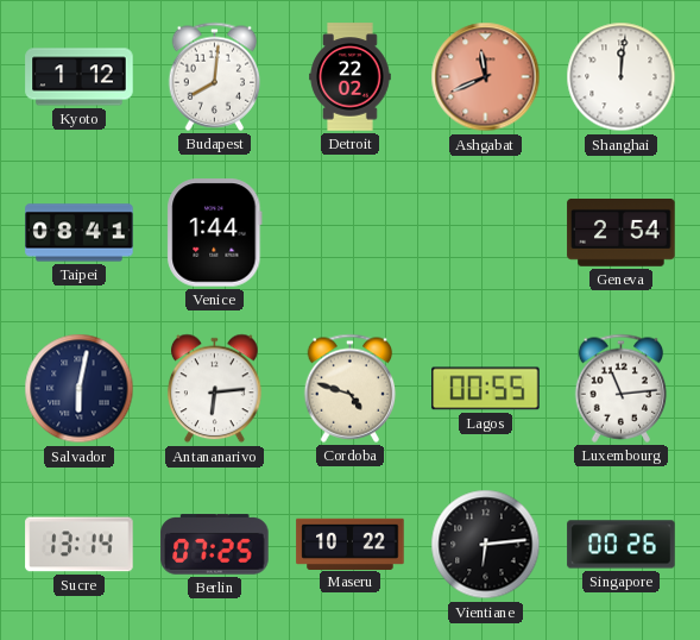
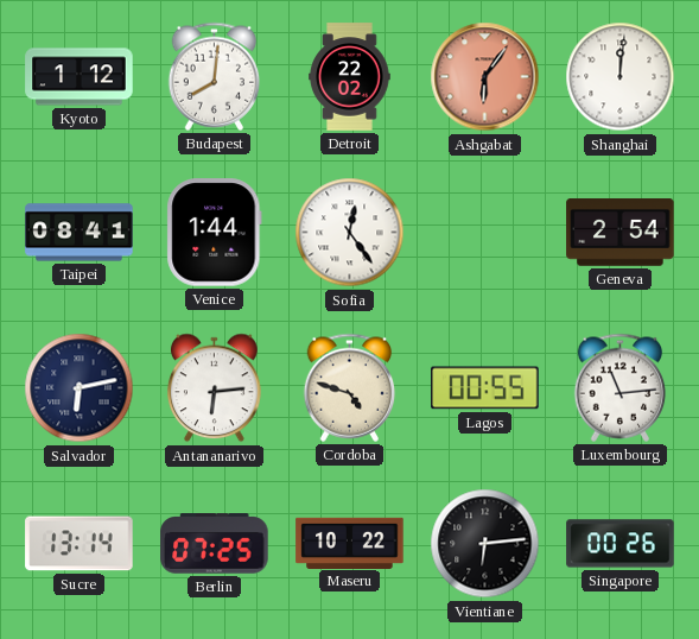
Ashgabat: 11:41 -> 6:06
Sofia: none -> 12:24
Salvador: 6:02 -> 6:13
